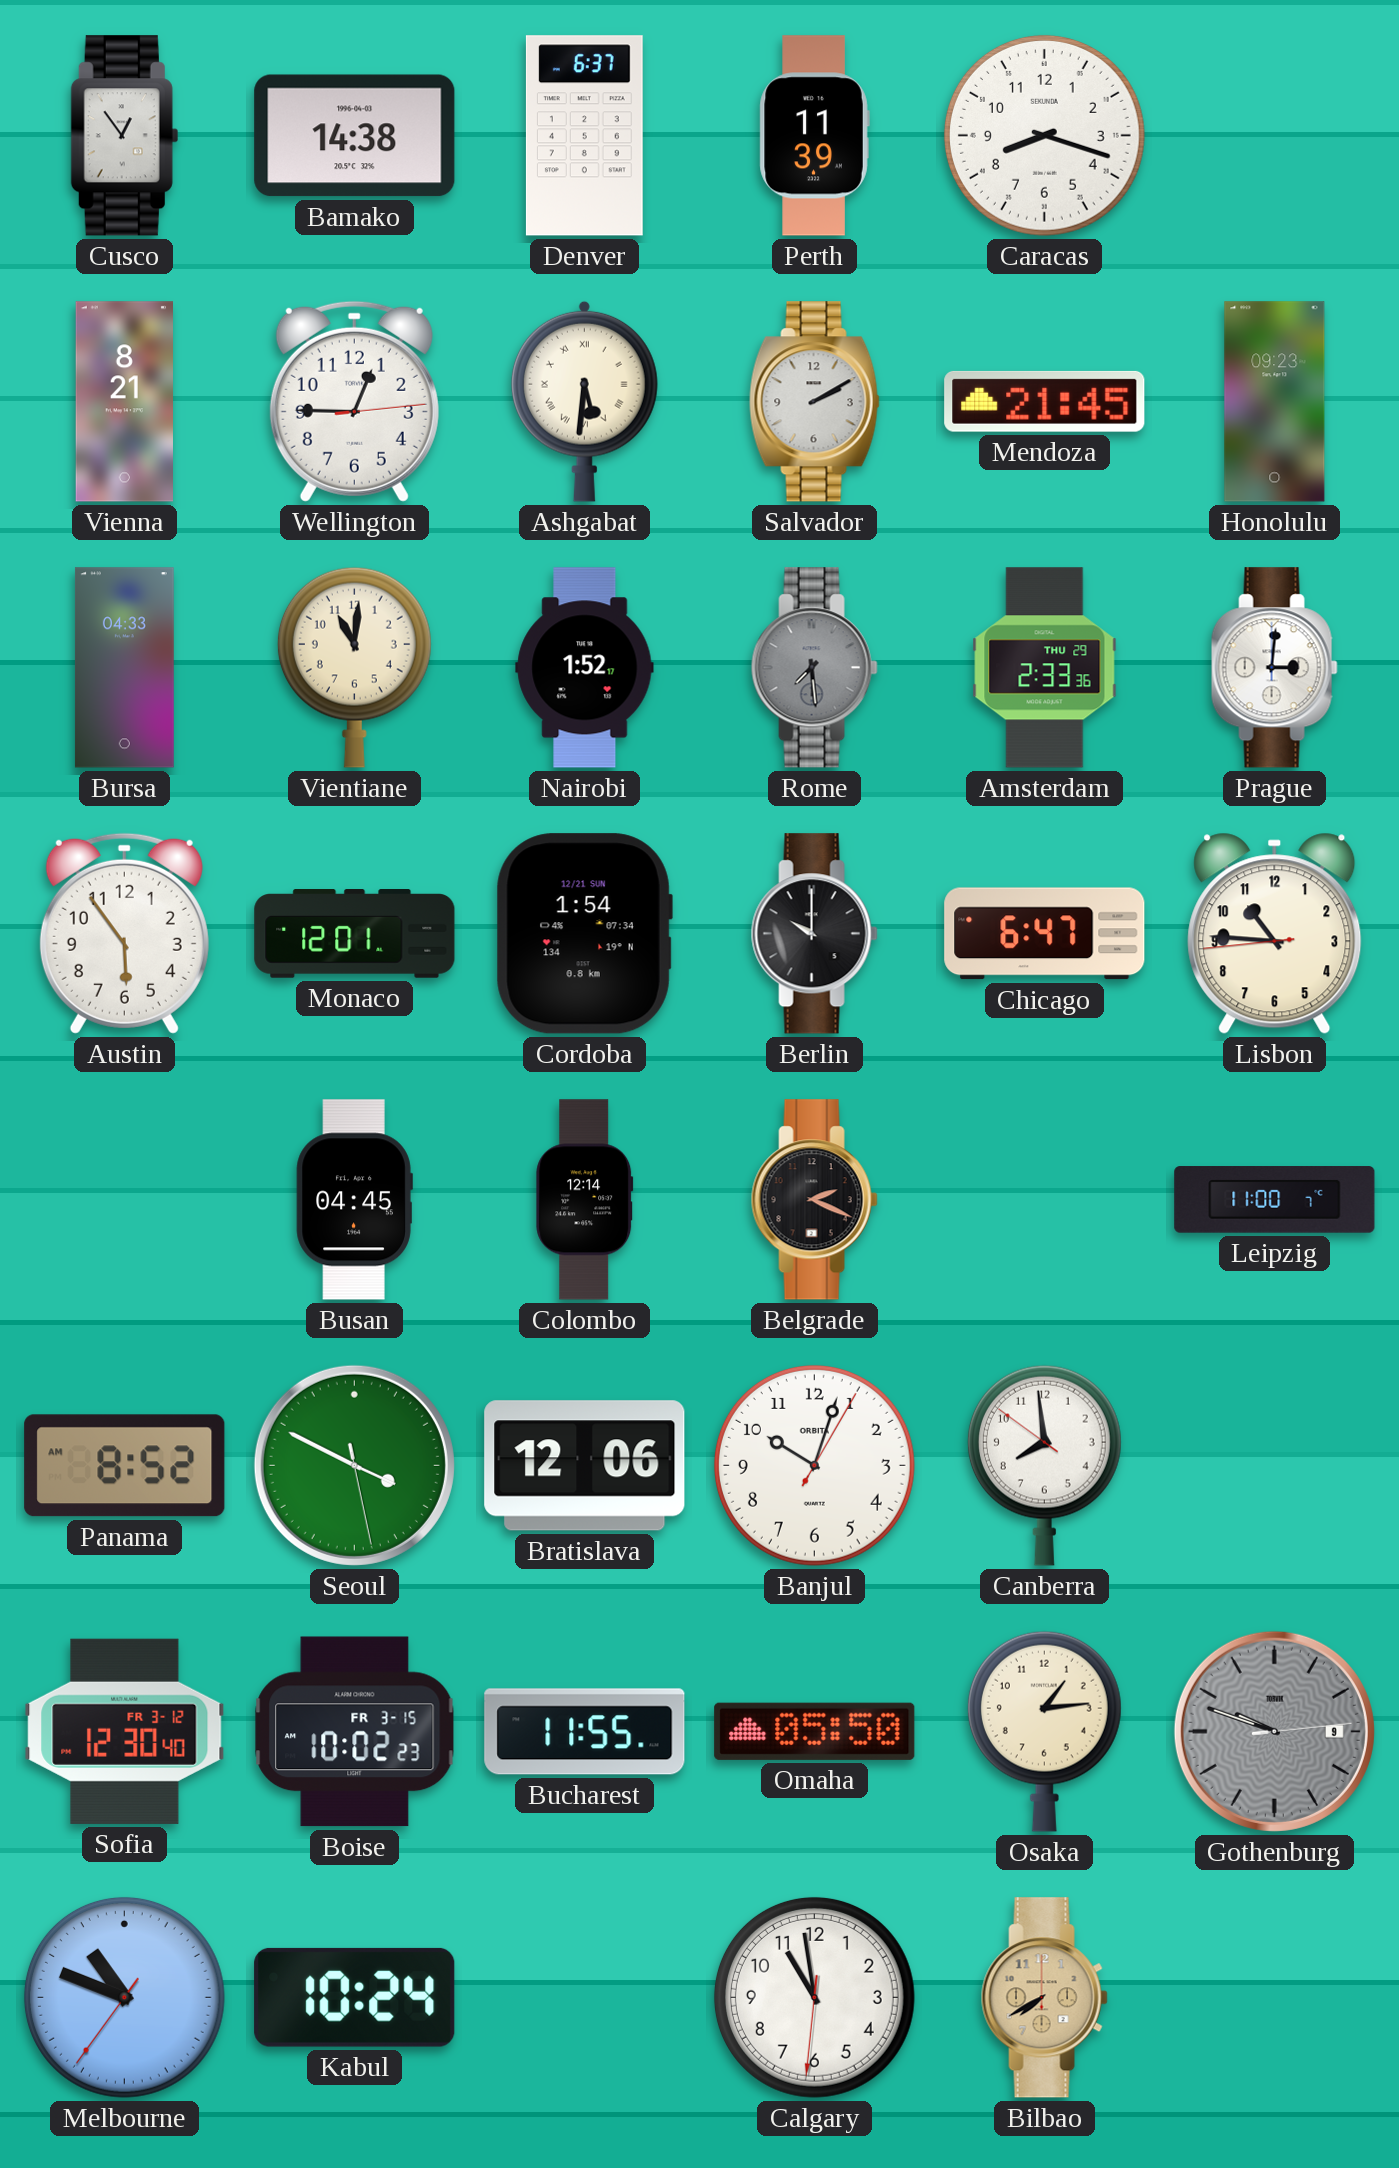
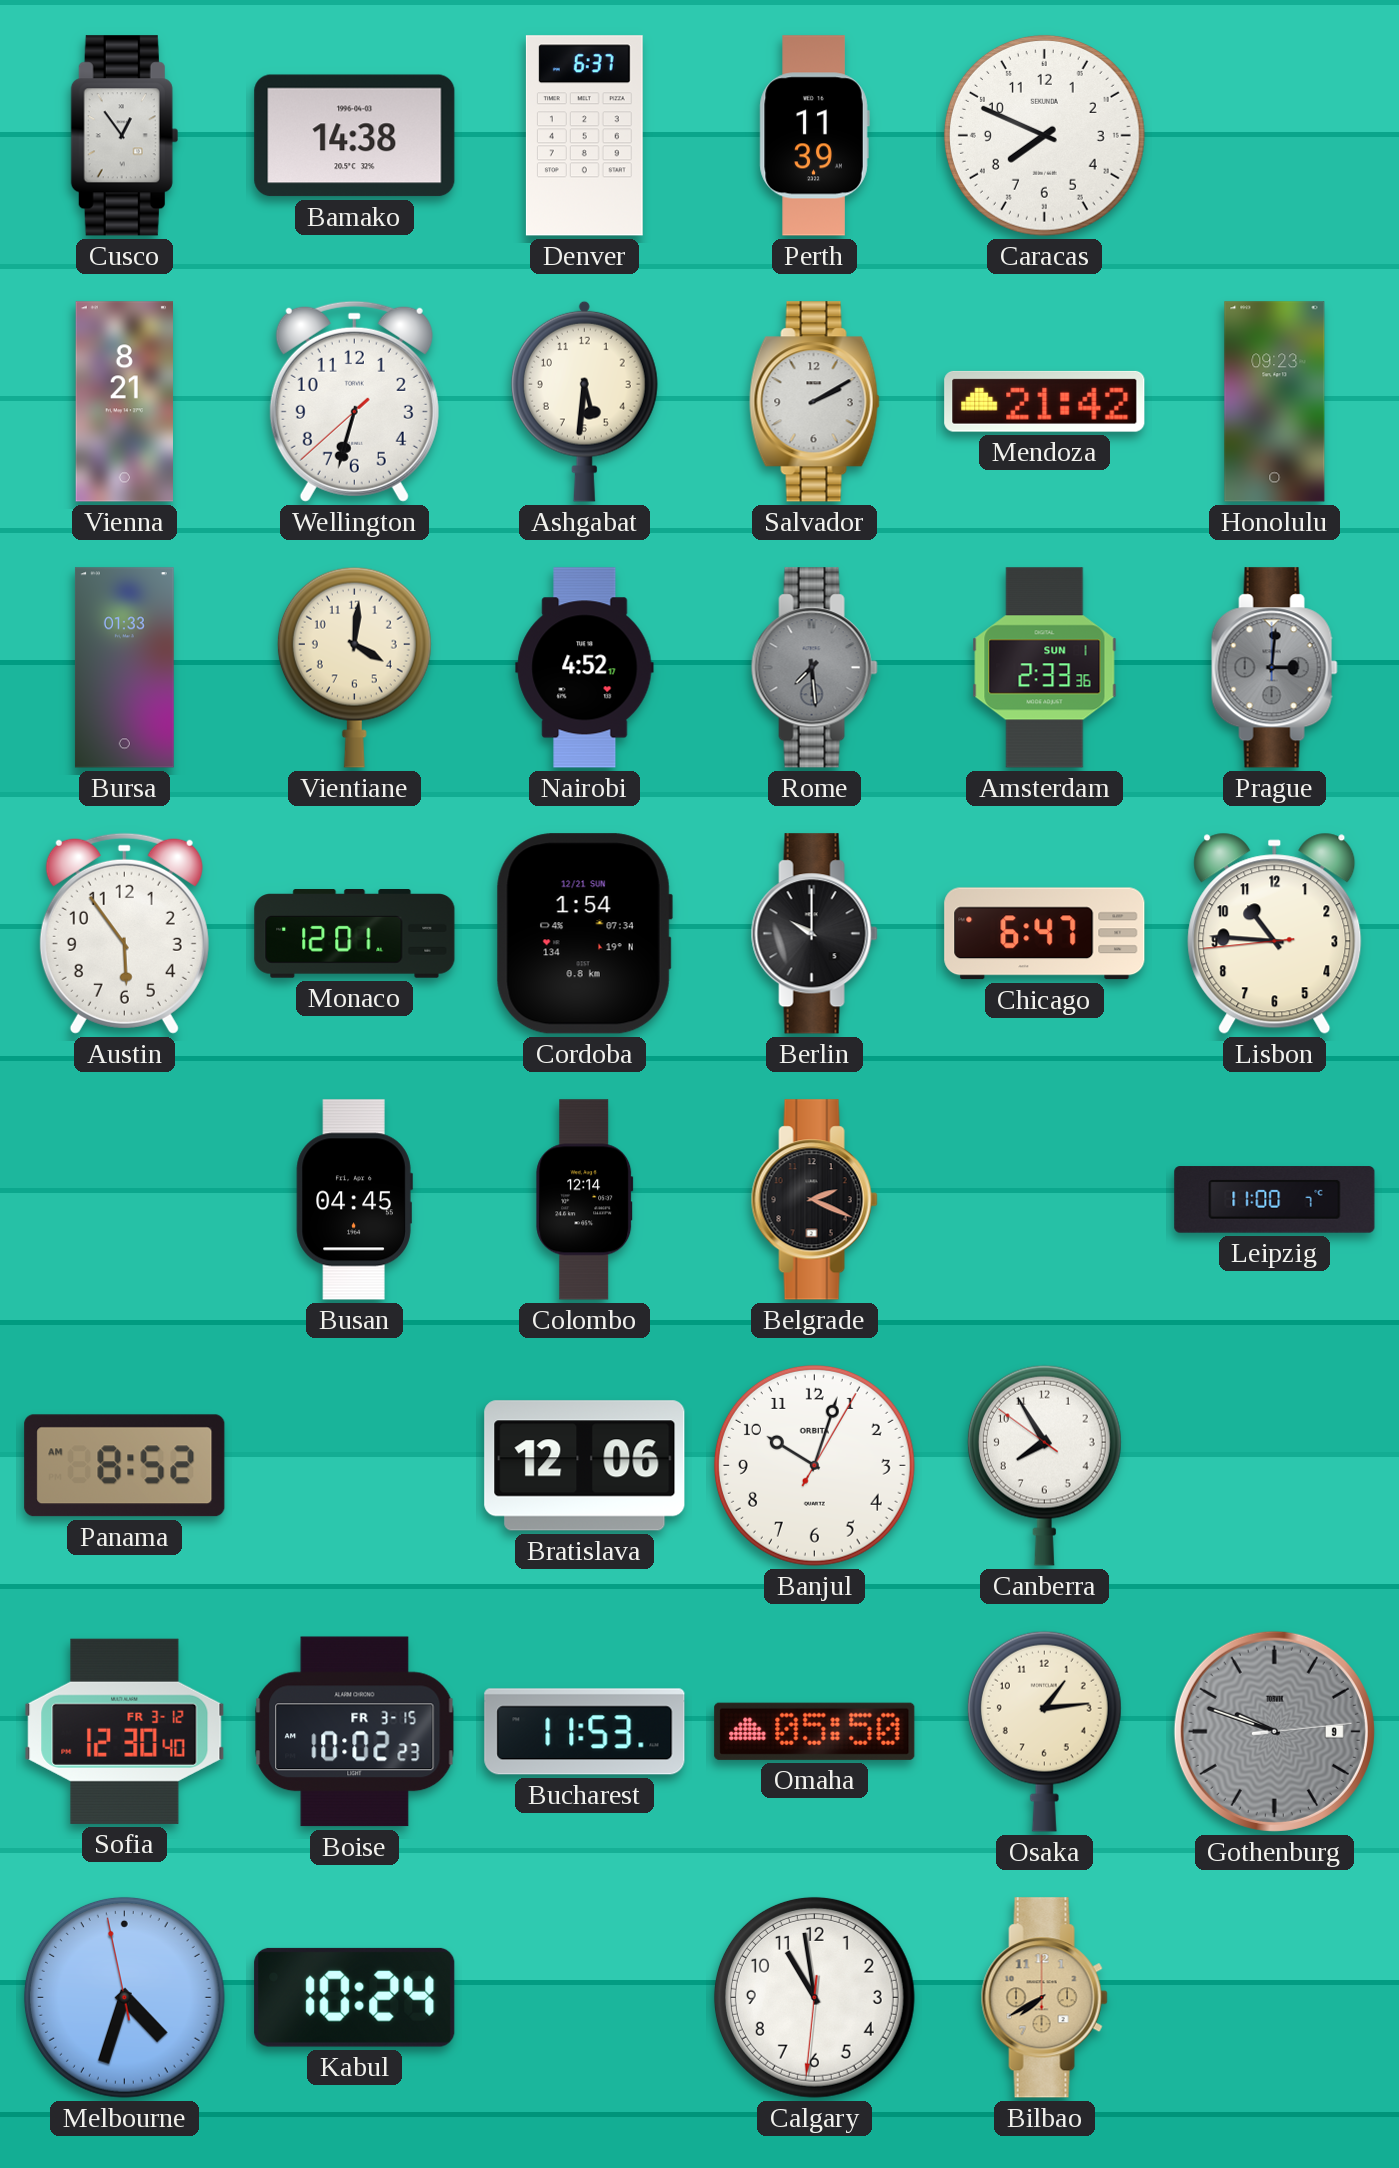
Caracas: 8:18 -> 7:49
Wellington: 12:45 -> 6:32
Ashgabat numerals: Roman -> Arabic
Mendoza: 21:45 -> 21:42
Bursa: 04:33 -> 01:33
Vientiane: 11:01 -> 4:01
Nairobi: 1:52 -> 4:52
Amsterdam date: THU 29 -> SUN 1
Prague dial: white -> grey
Seoul: 3:49 -> none
Canberra: 7:58 -> 7:54
Bucharest: 11:55 -> 11:53
Melbourne: 10:48 -> 4:32
